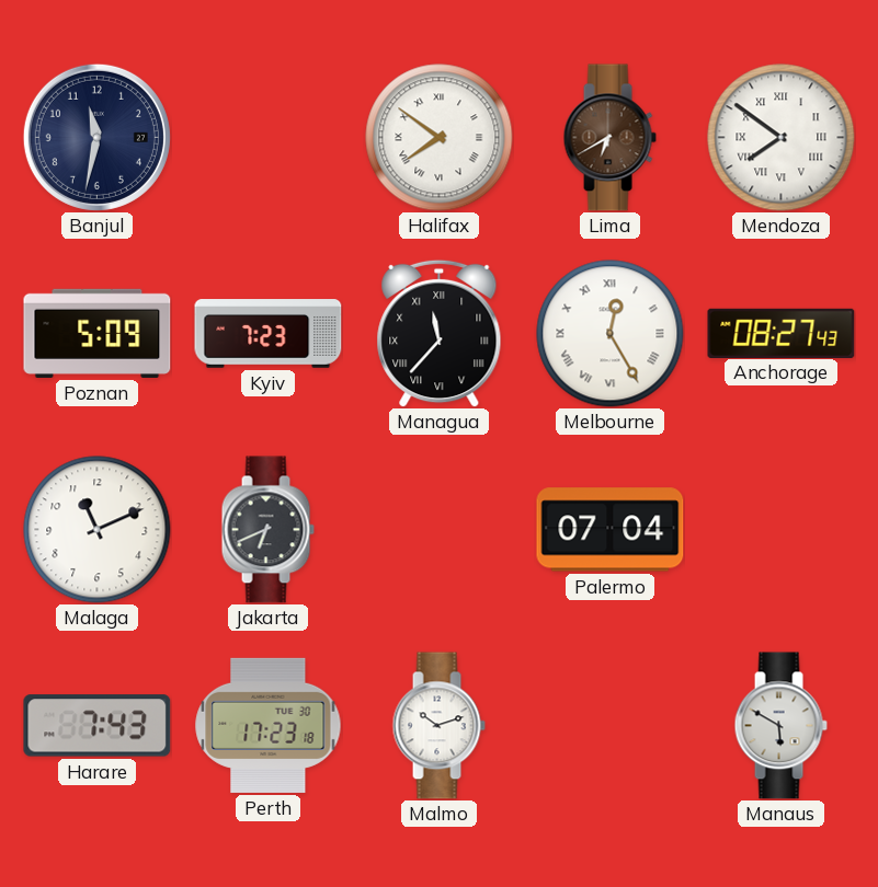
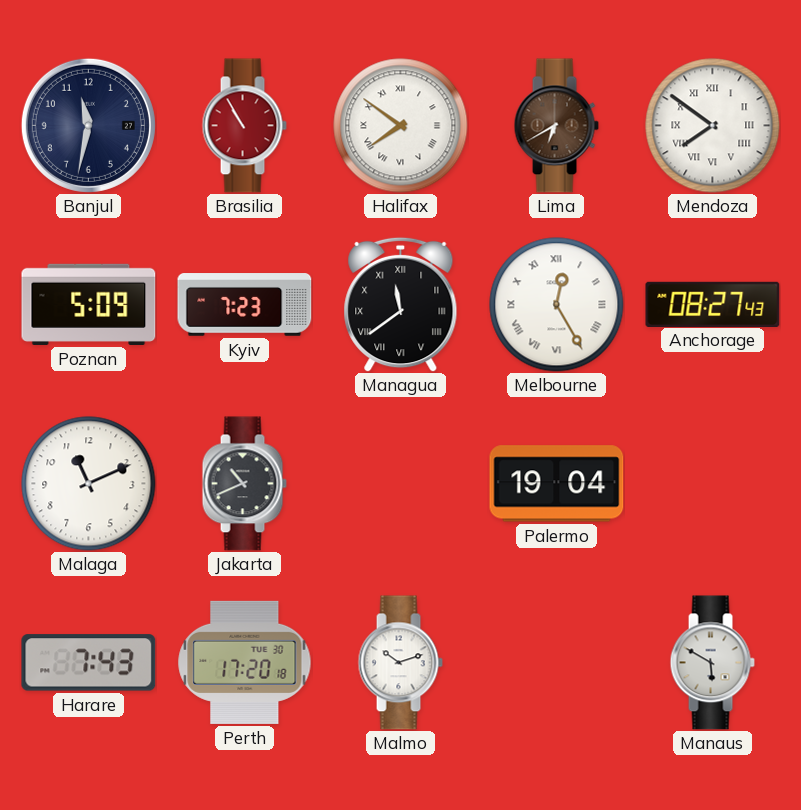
Brasilia: none -> 10:55
Managua: 11:37 -> 11:39
Jakarta: 6:41 -> 10:41
Palermo: 07:04 -> 19:04
Perth: 17:23 -> 17:20
